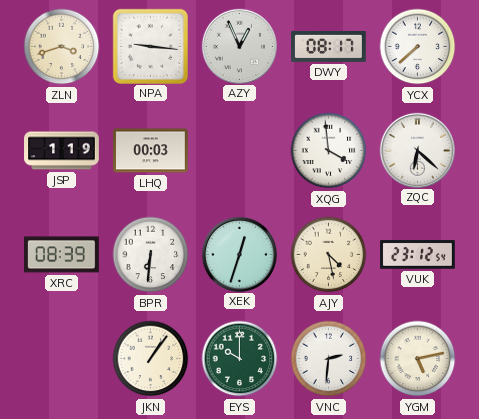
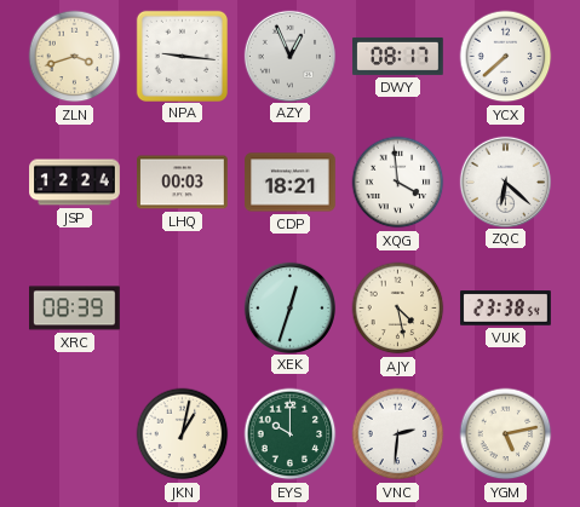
JSP: 1:19 -> 12:24
CDP: none -> 18:21
BPR: 6:31 -> none
VUK: 23:12 -> 23:38
JKN: 1:06 -> 1:02
